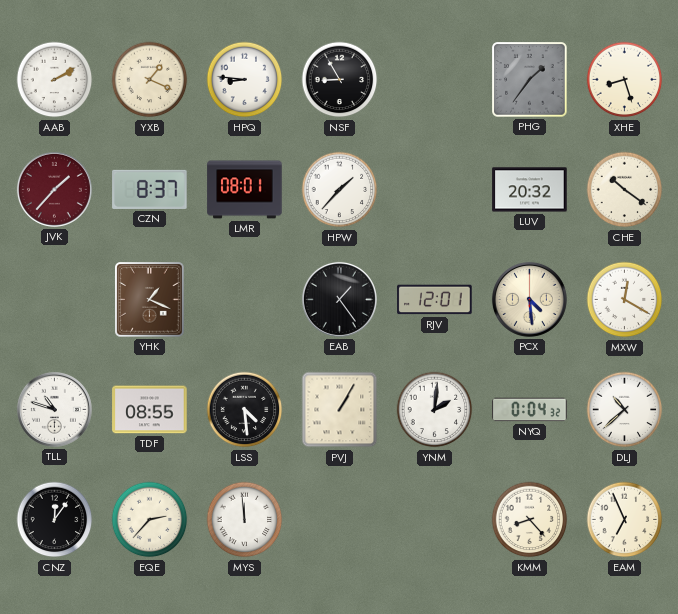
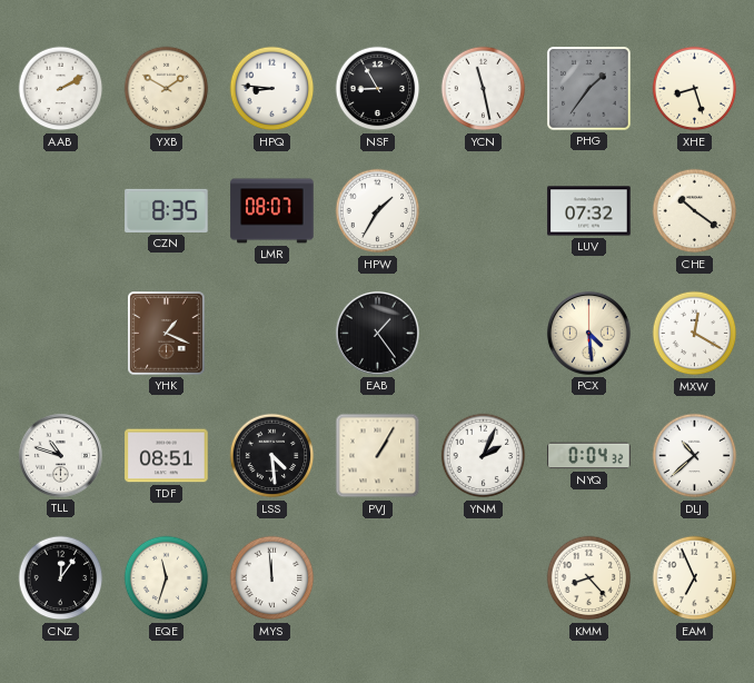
YXB: 1:19 -> 1:50
YCN: none -> 11:28
JVK: 1:37 -> none
CZN: 8:37 -> 8:35
LMR: 08:01 -> 08:07
HPW: 1:37 -> 1:35
LUV: 20:32 -> 07:32
RJV: 12:01 -> none
TDF: 08:55 -> 08:51
YNM: 2:01 -> 2:04
EQE: 2:37 -> 11:33
